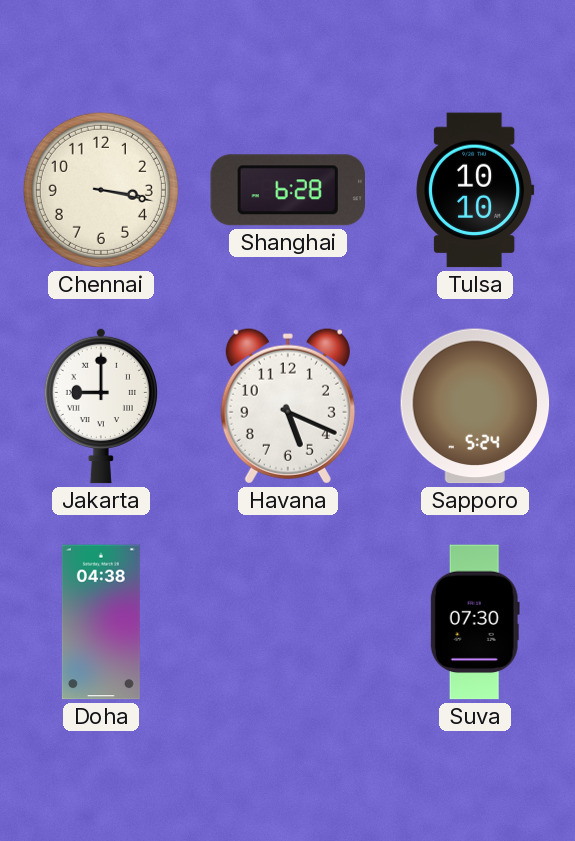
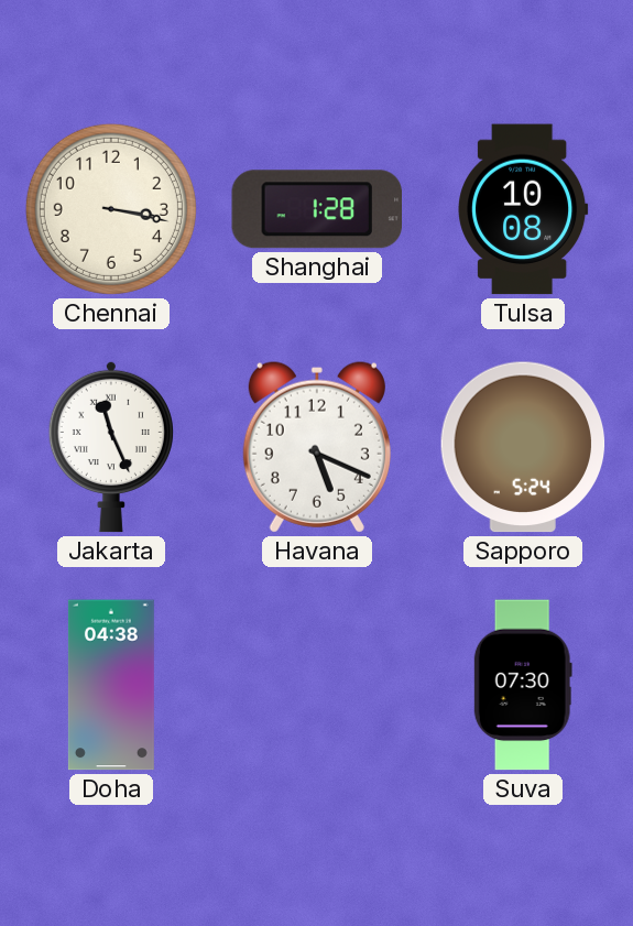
Shanghai: 6:28 -> 1:28
Tulsa: 10:10 -> 10:08
Jakarta: 9:00 -> 11:26
